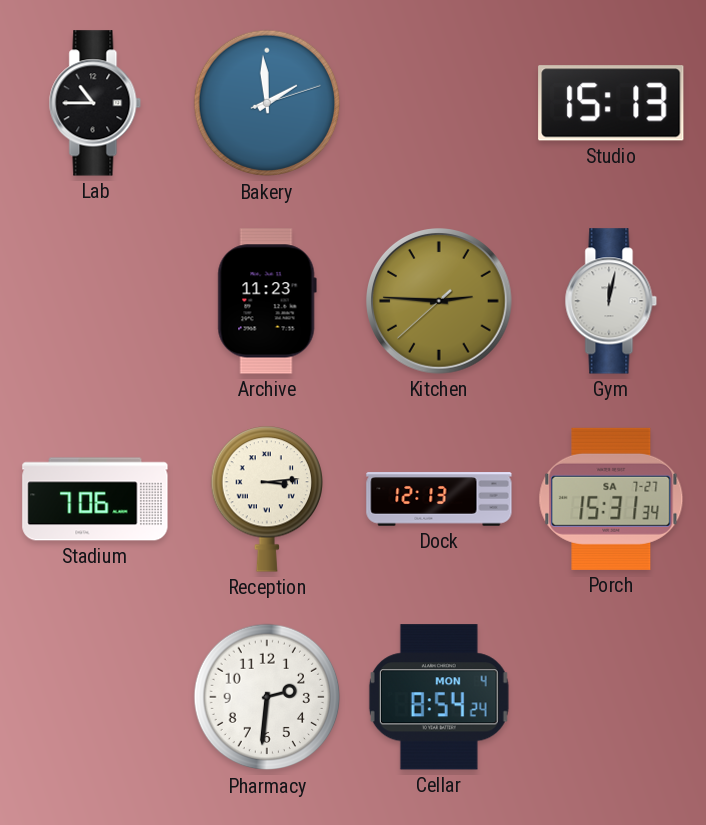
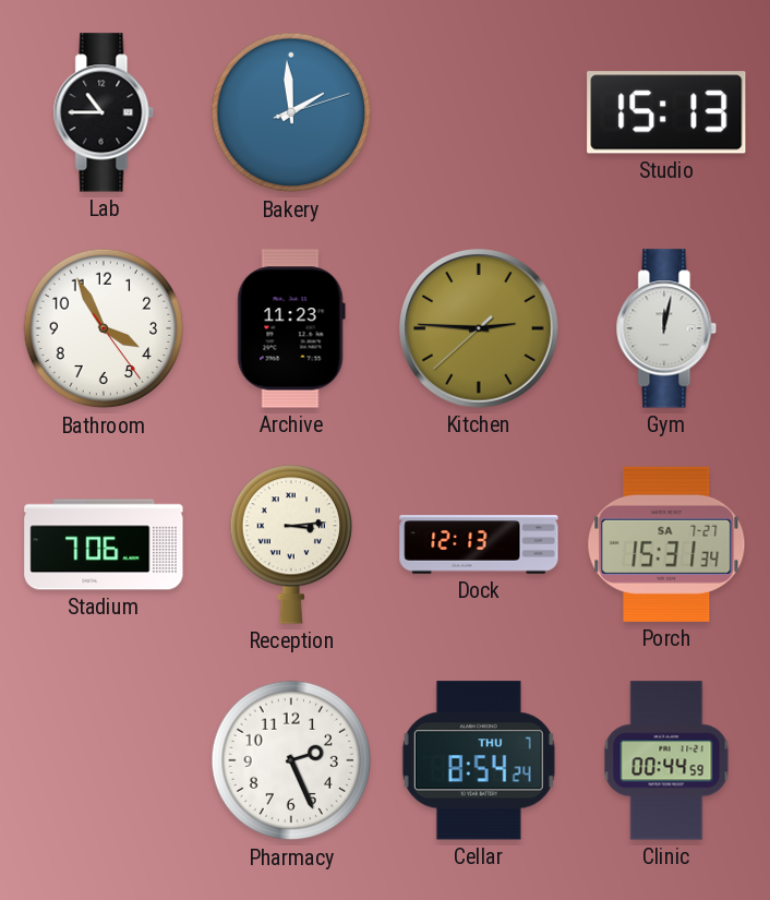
Bathroom: none -> 3:55
Pharmacy: 2:31 -> 2:26
Cellar date: MON 4 -> THU 7
Clinic: none -> 00:44
